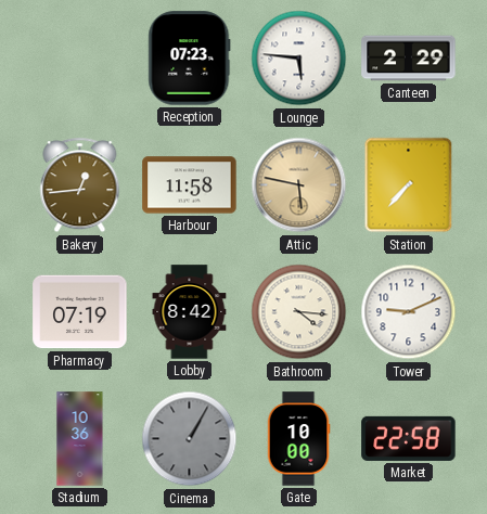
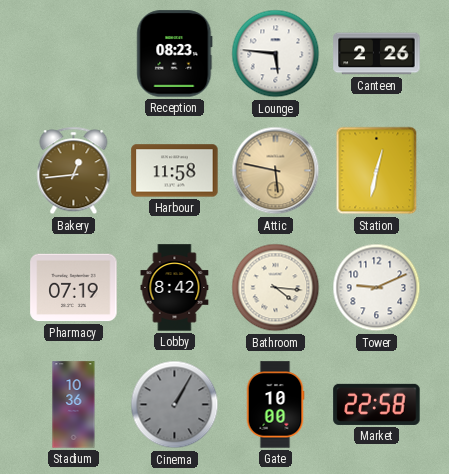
Reception: 07:23 -> 08:23
Canteen: 2:29 -> 2:26
Station: 7:37 -> 12:32
